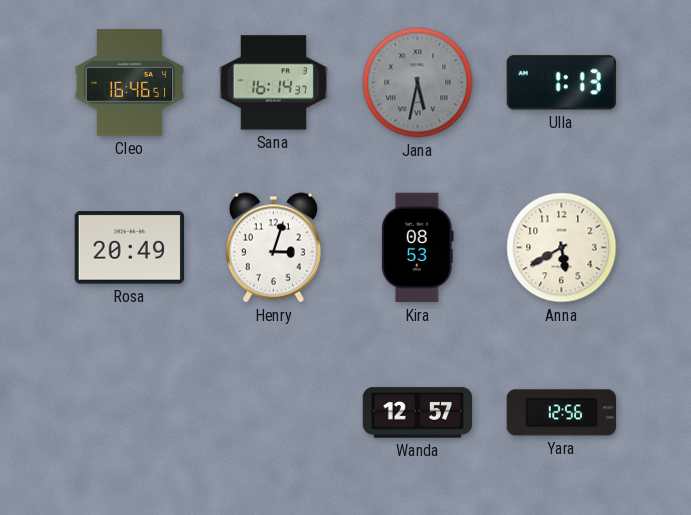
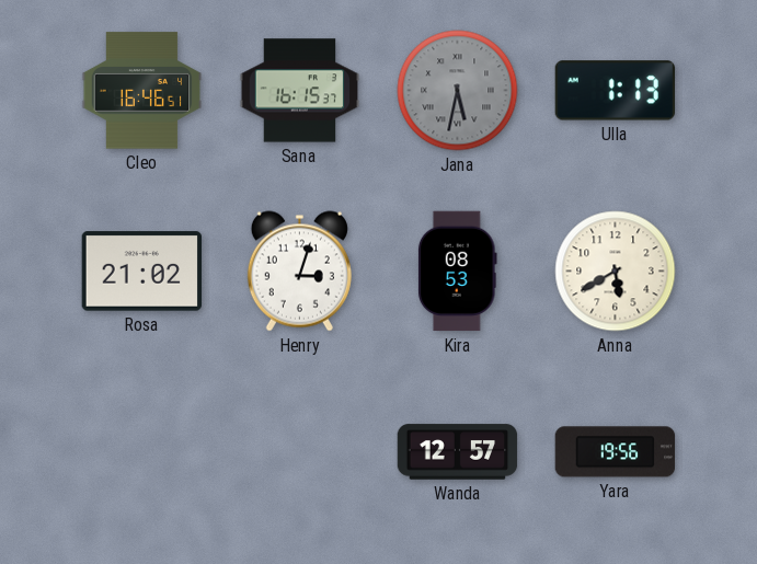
Sana: 16:14 -> 16:15
Rosa: 20:49 -> 21:02
Yara: 12:56 -> 19:56
